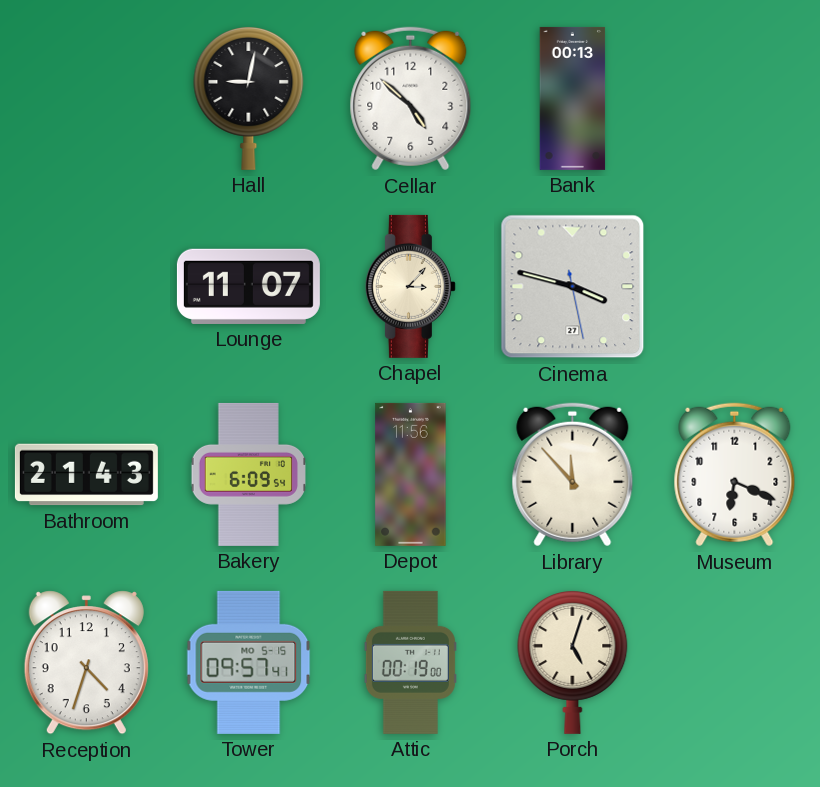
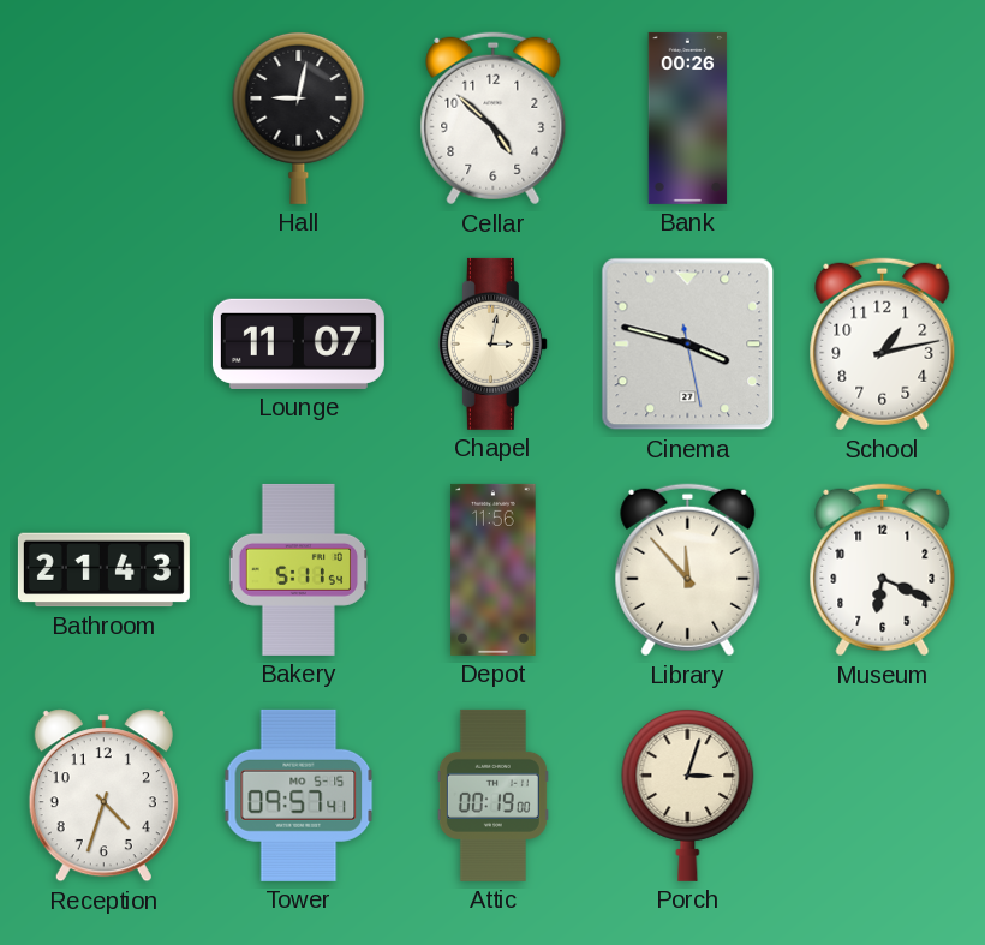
Bank: 00:13 -> 00:26
Chapel: 3:07 -> 3:02
School: none -> 1:13
Bakery: 6:09 -> 5:11
Porch: 5:03 -> 3:03
